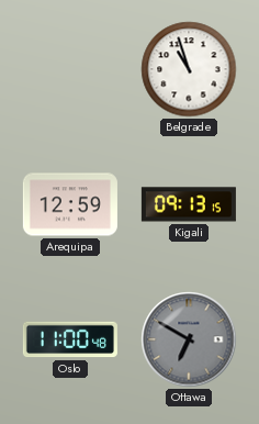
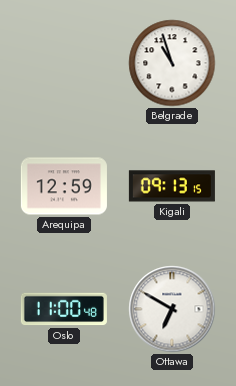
Ottawa dial: grey -> white
